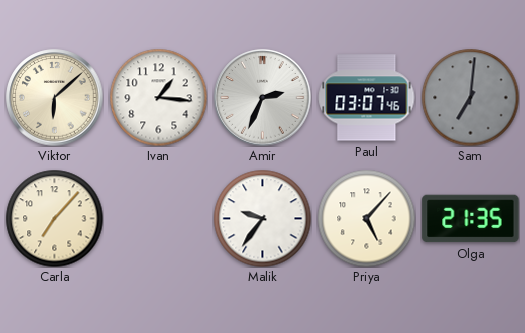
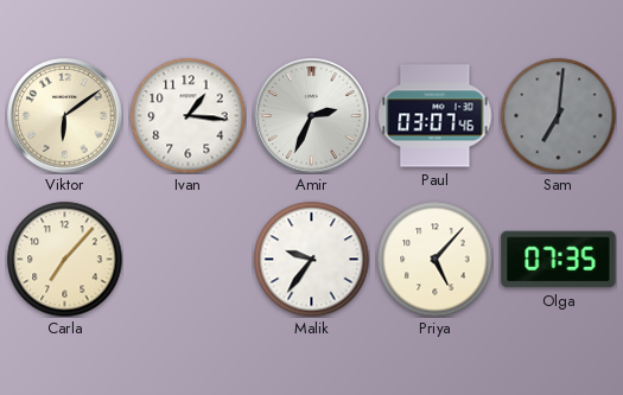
Viktor: 6:08 -> 6:09
Olga: 21:35 -> 07:35
